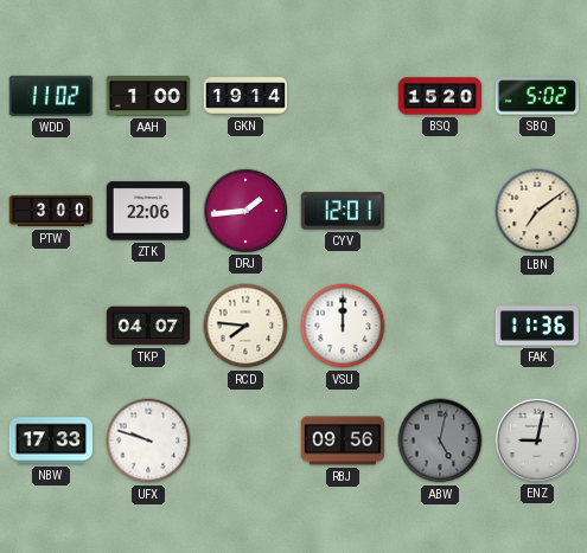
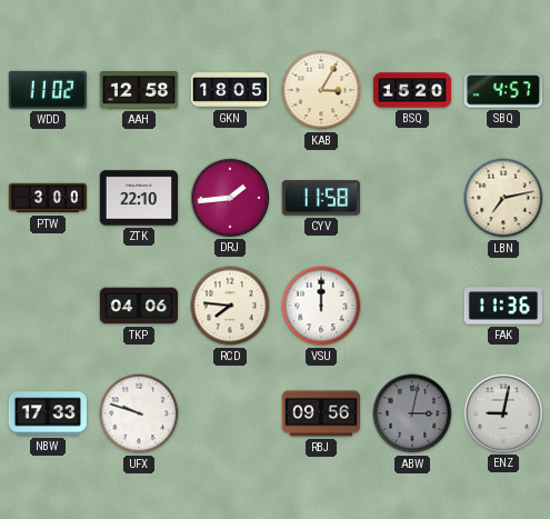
AAH: 1:00 -> 12:58
GKN: 19:14 -> 18:05
KAB: none -> 3:05
SBQ: 5:02 -> 4:57
ZTK: 22:06 -> 22:10
CYV: 12:01 -> 11:58
LBN: 7:09 -> 7:13
TKP: 04:07 -> 04:06
ABW: 5:02 -> 3:02
